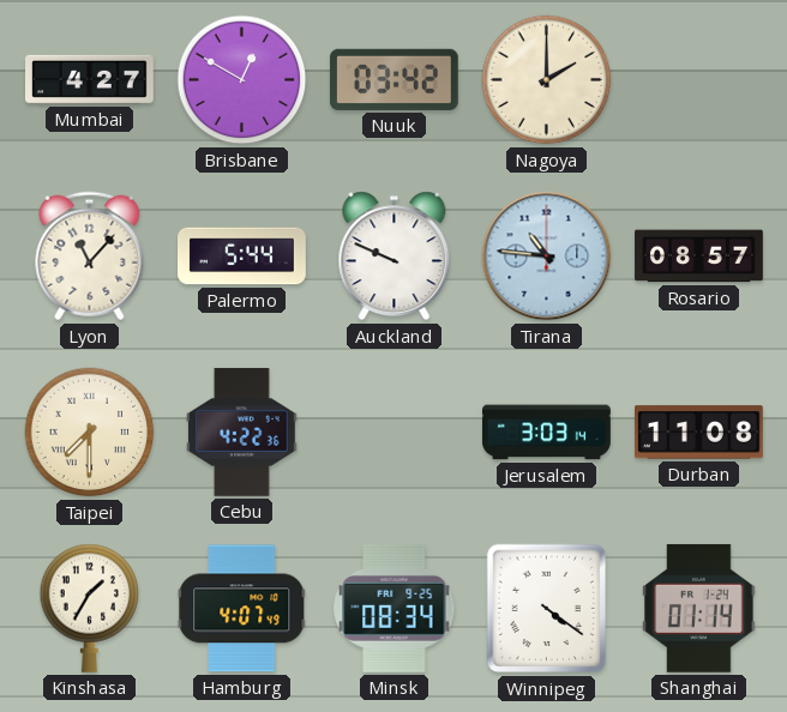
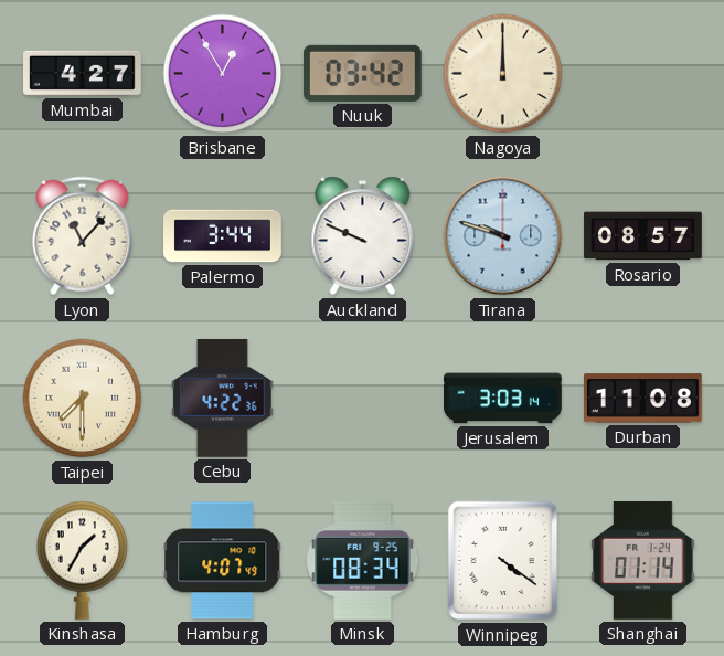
Brisbane: 12:50 -> 12:55
Nagoya: 2:00 -> 12:00
Palermo: 5:44 -> 3:44
Tirana: 10:46 -> 9:48
